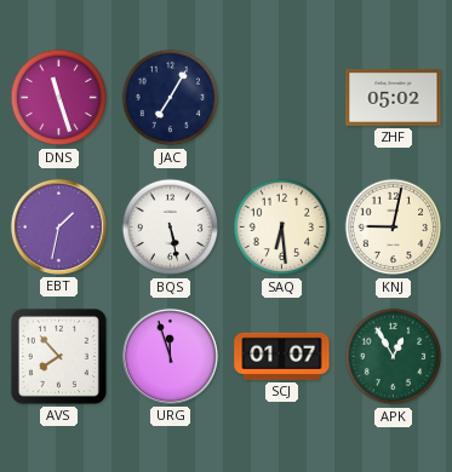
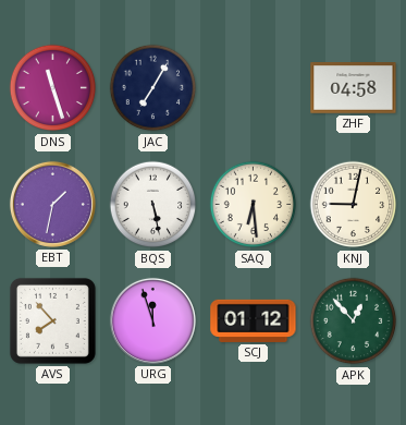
ZHF: 05:02 -> 04:58
SCJ: 01:07 -> 01:12
APK: 12:55 -> 12:53
